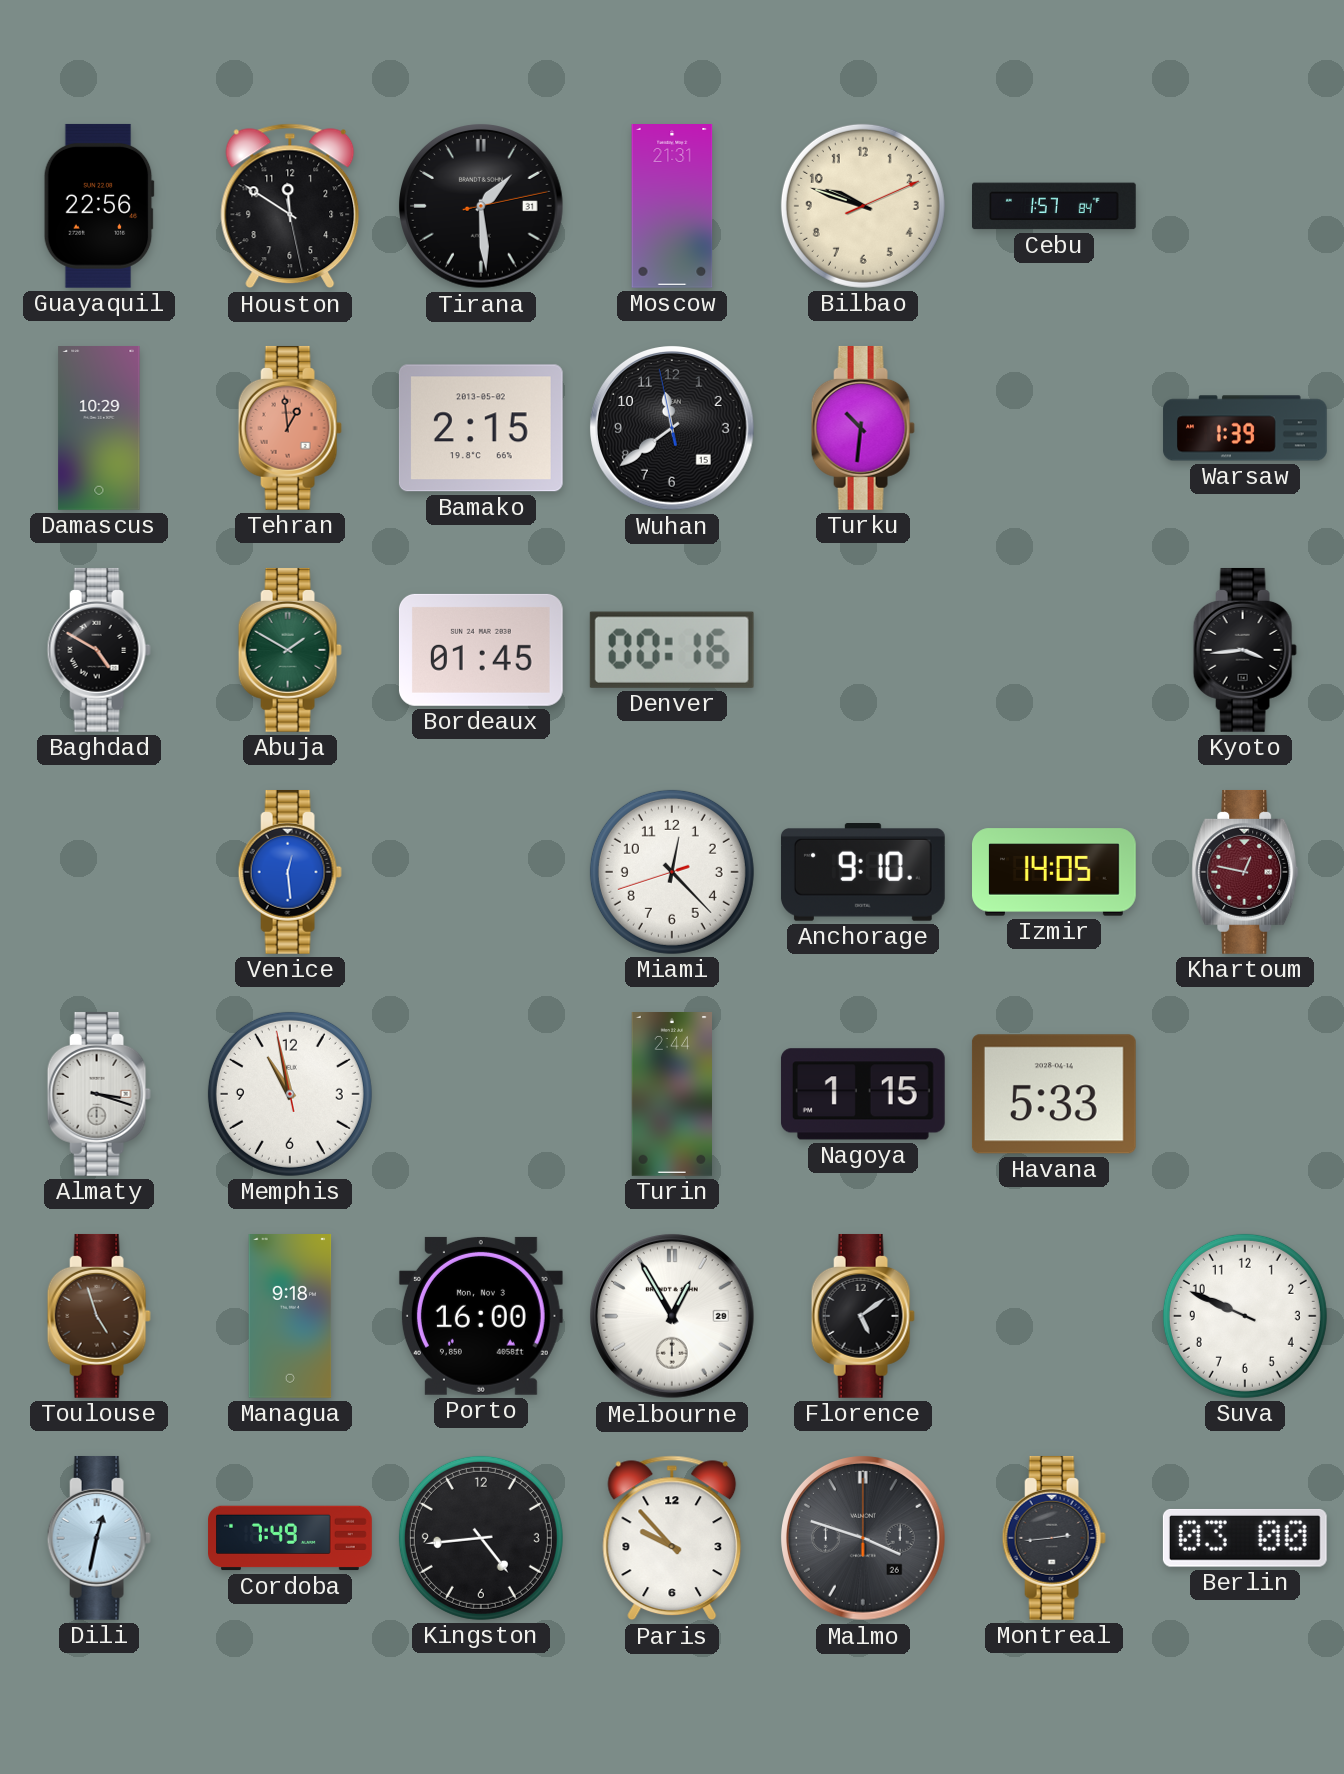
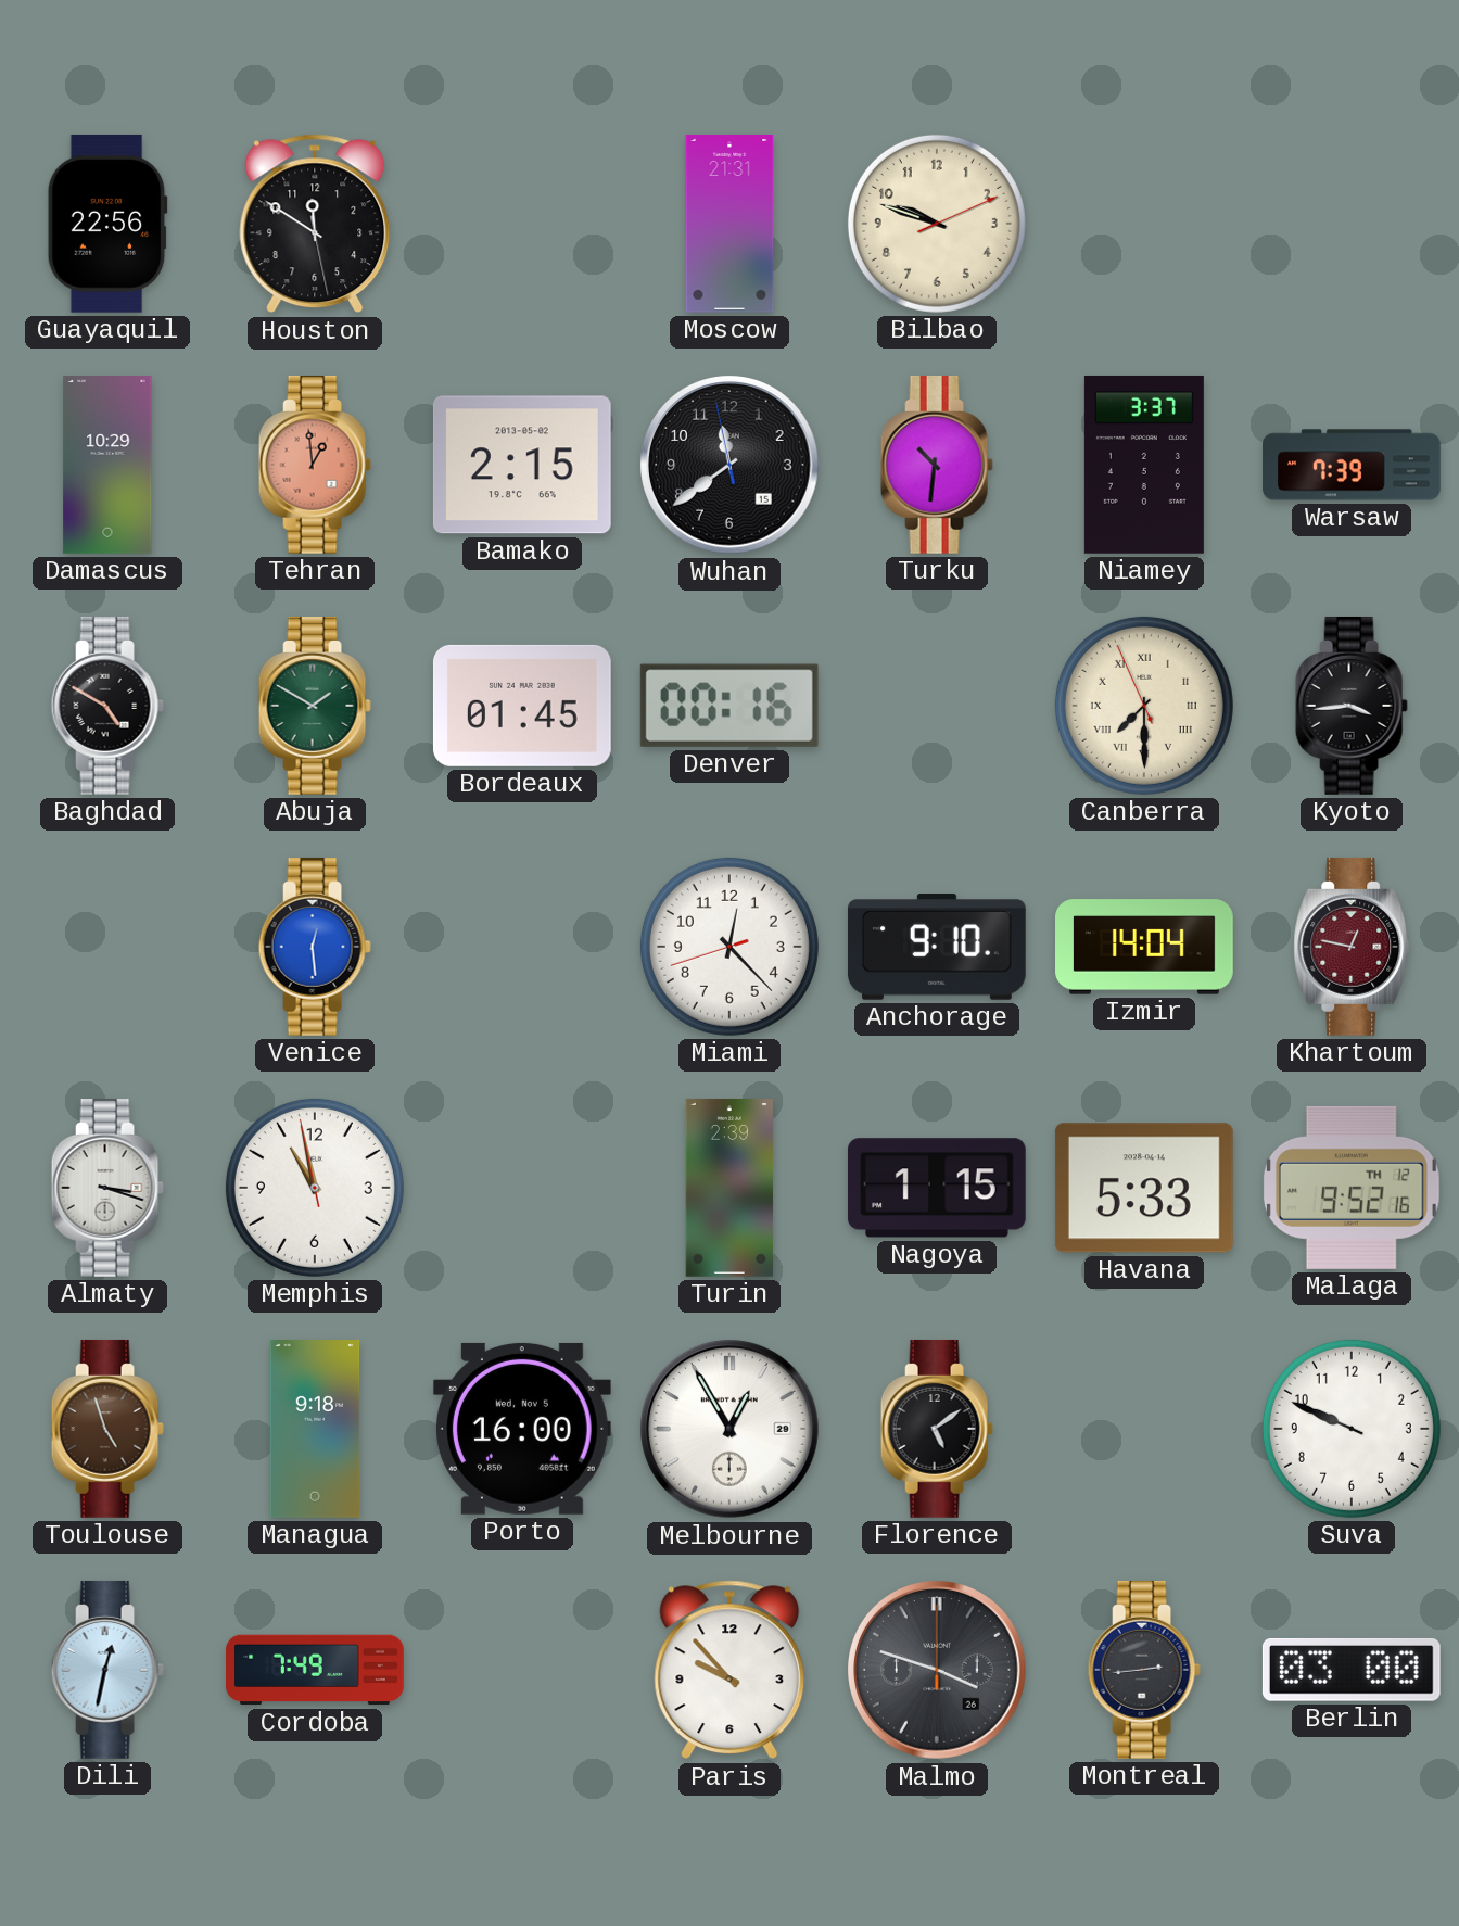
Tirana: 1:29 -> none
Cebu: 1:57 -> none
Niamey: none -> 3:37
Warsaw: 1:39 -> 7:39
Canberra: none -> 7:29
Izmir: 14:05 -> 14:04
Turin: 2:44 -> 2:39
Malaga: none -> 9:52
Porto date: Mon, Nov 3 -> Wed, Nov 5
Kingston: 4:44 -> none
